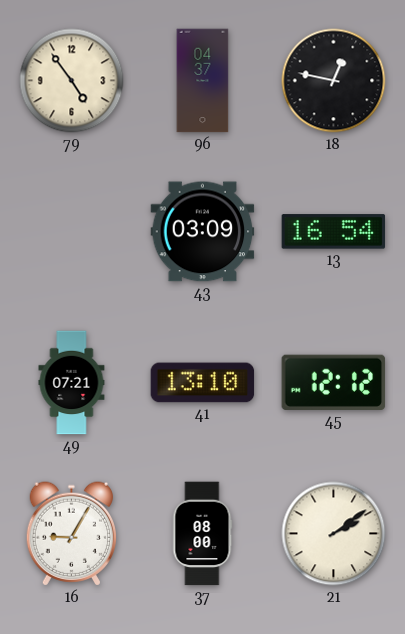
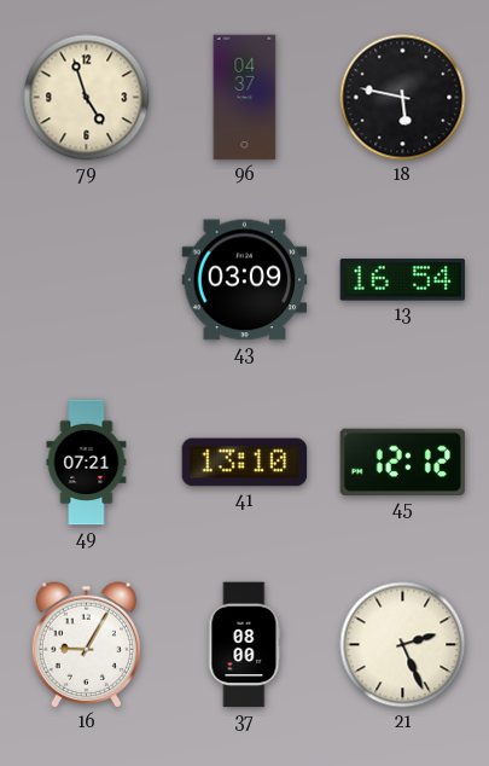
79: 4:54 -> 4:57
18: 12:47 -> 5:47
21: 2:09 -> 2:26
